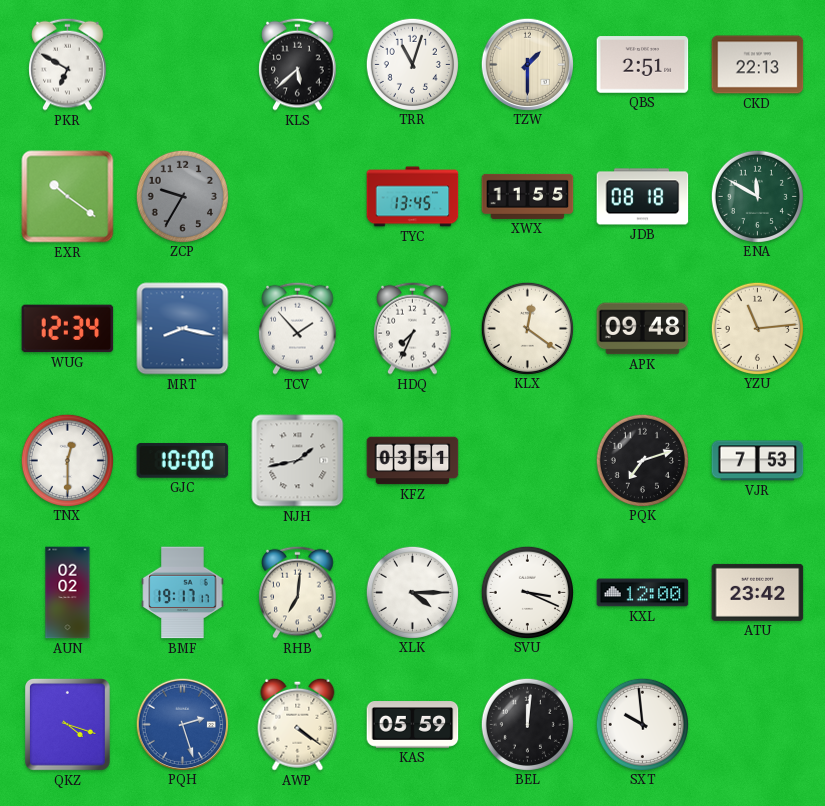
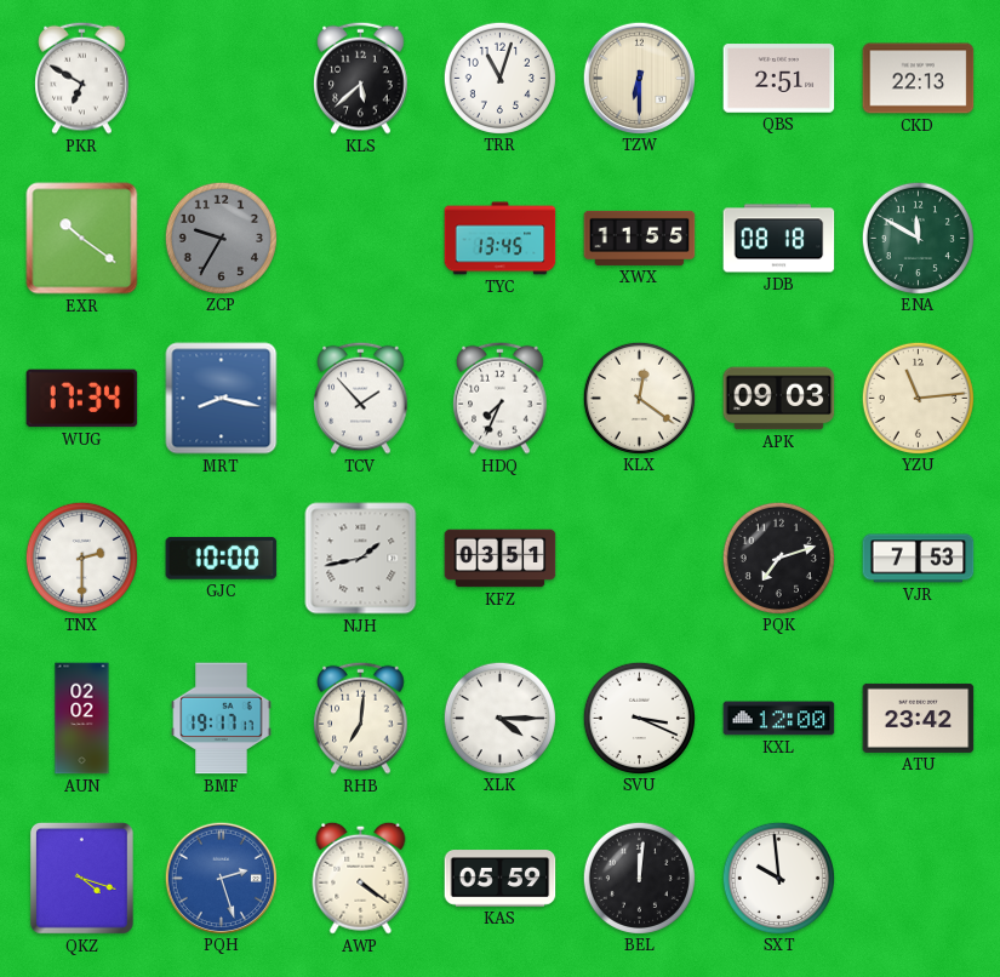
TZW: 1:30 -> 6:30
WUG: 12:34 -> 17:34
APK: 09:48 -> 09:03
TNX: 12:30 -> 2:30
